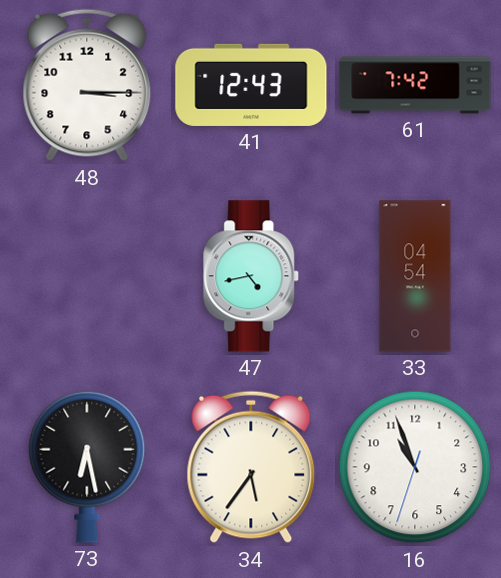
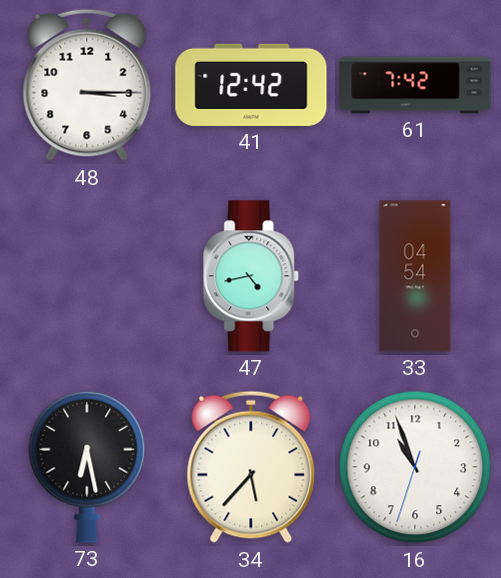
41: 12:43 -> 12:42
34: 5:36 -> 5:37
